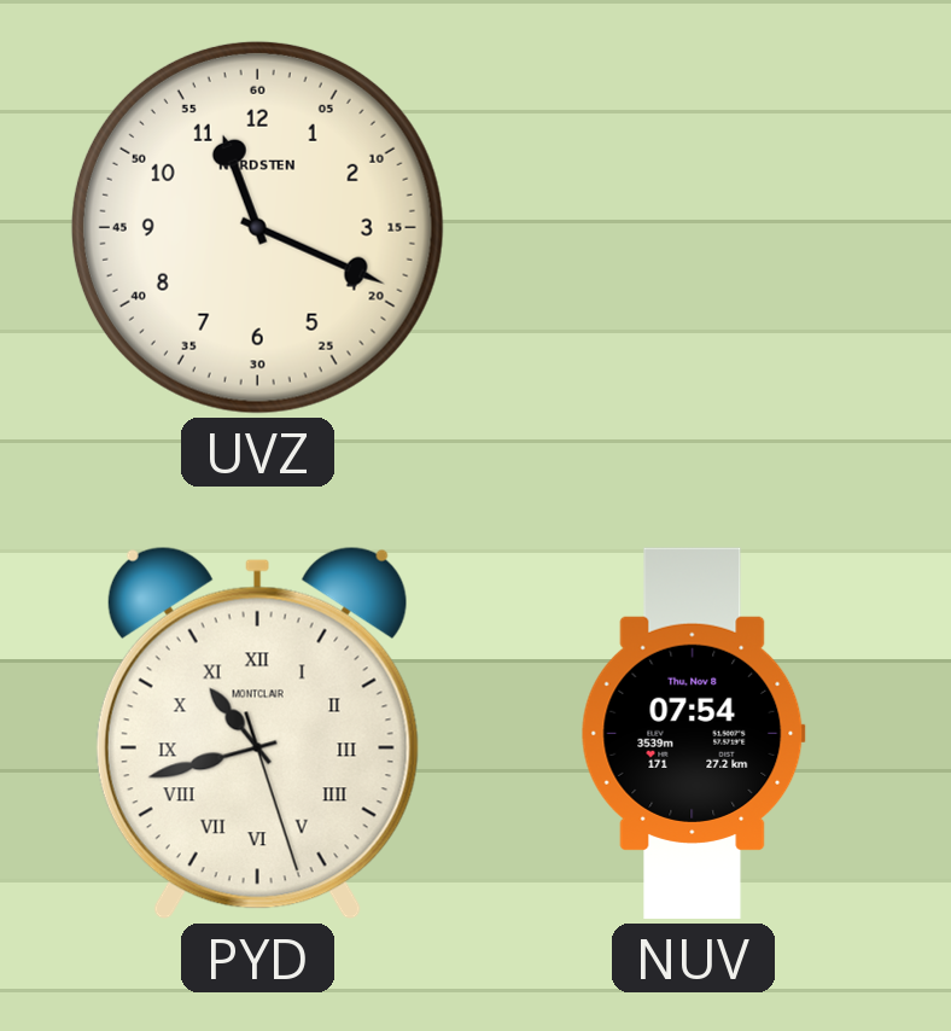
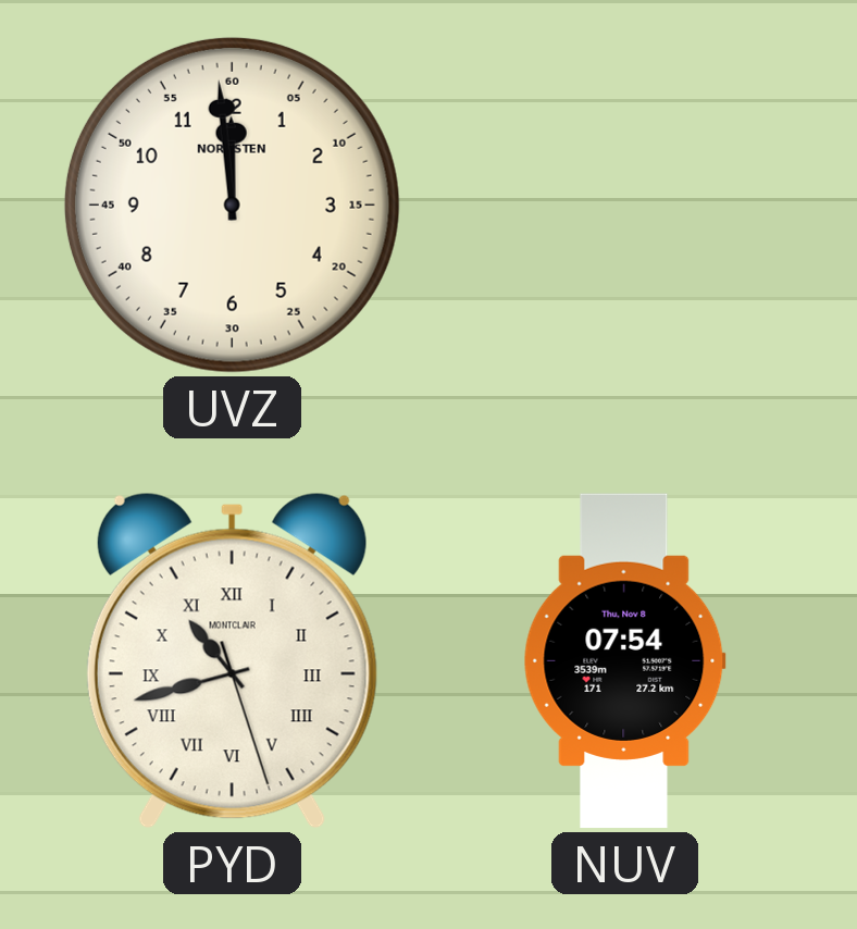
UVZ: 11:19 -> 11:59
